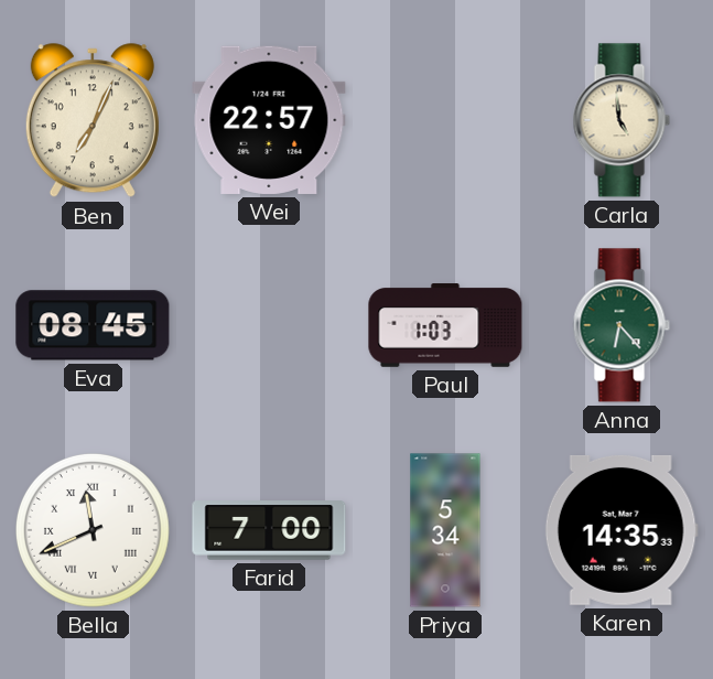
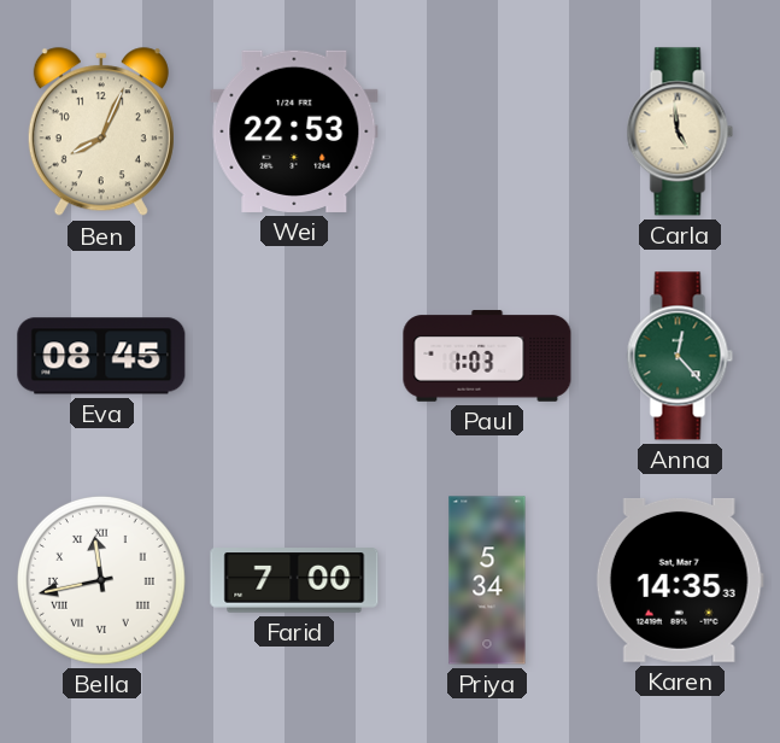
Ben: 7:04 -> 8:04
Wei: 22:57 -> 22:53
Anna: 6:23 -> 12:23
Bella: 11:41 -> 11:43
